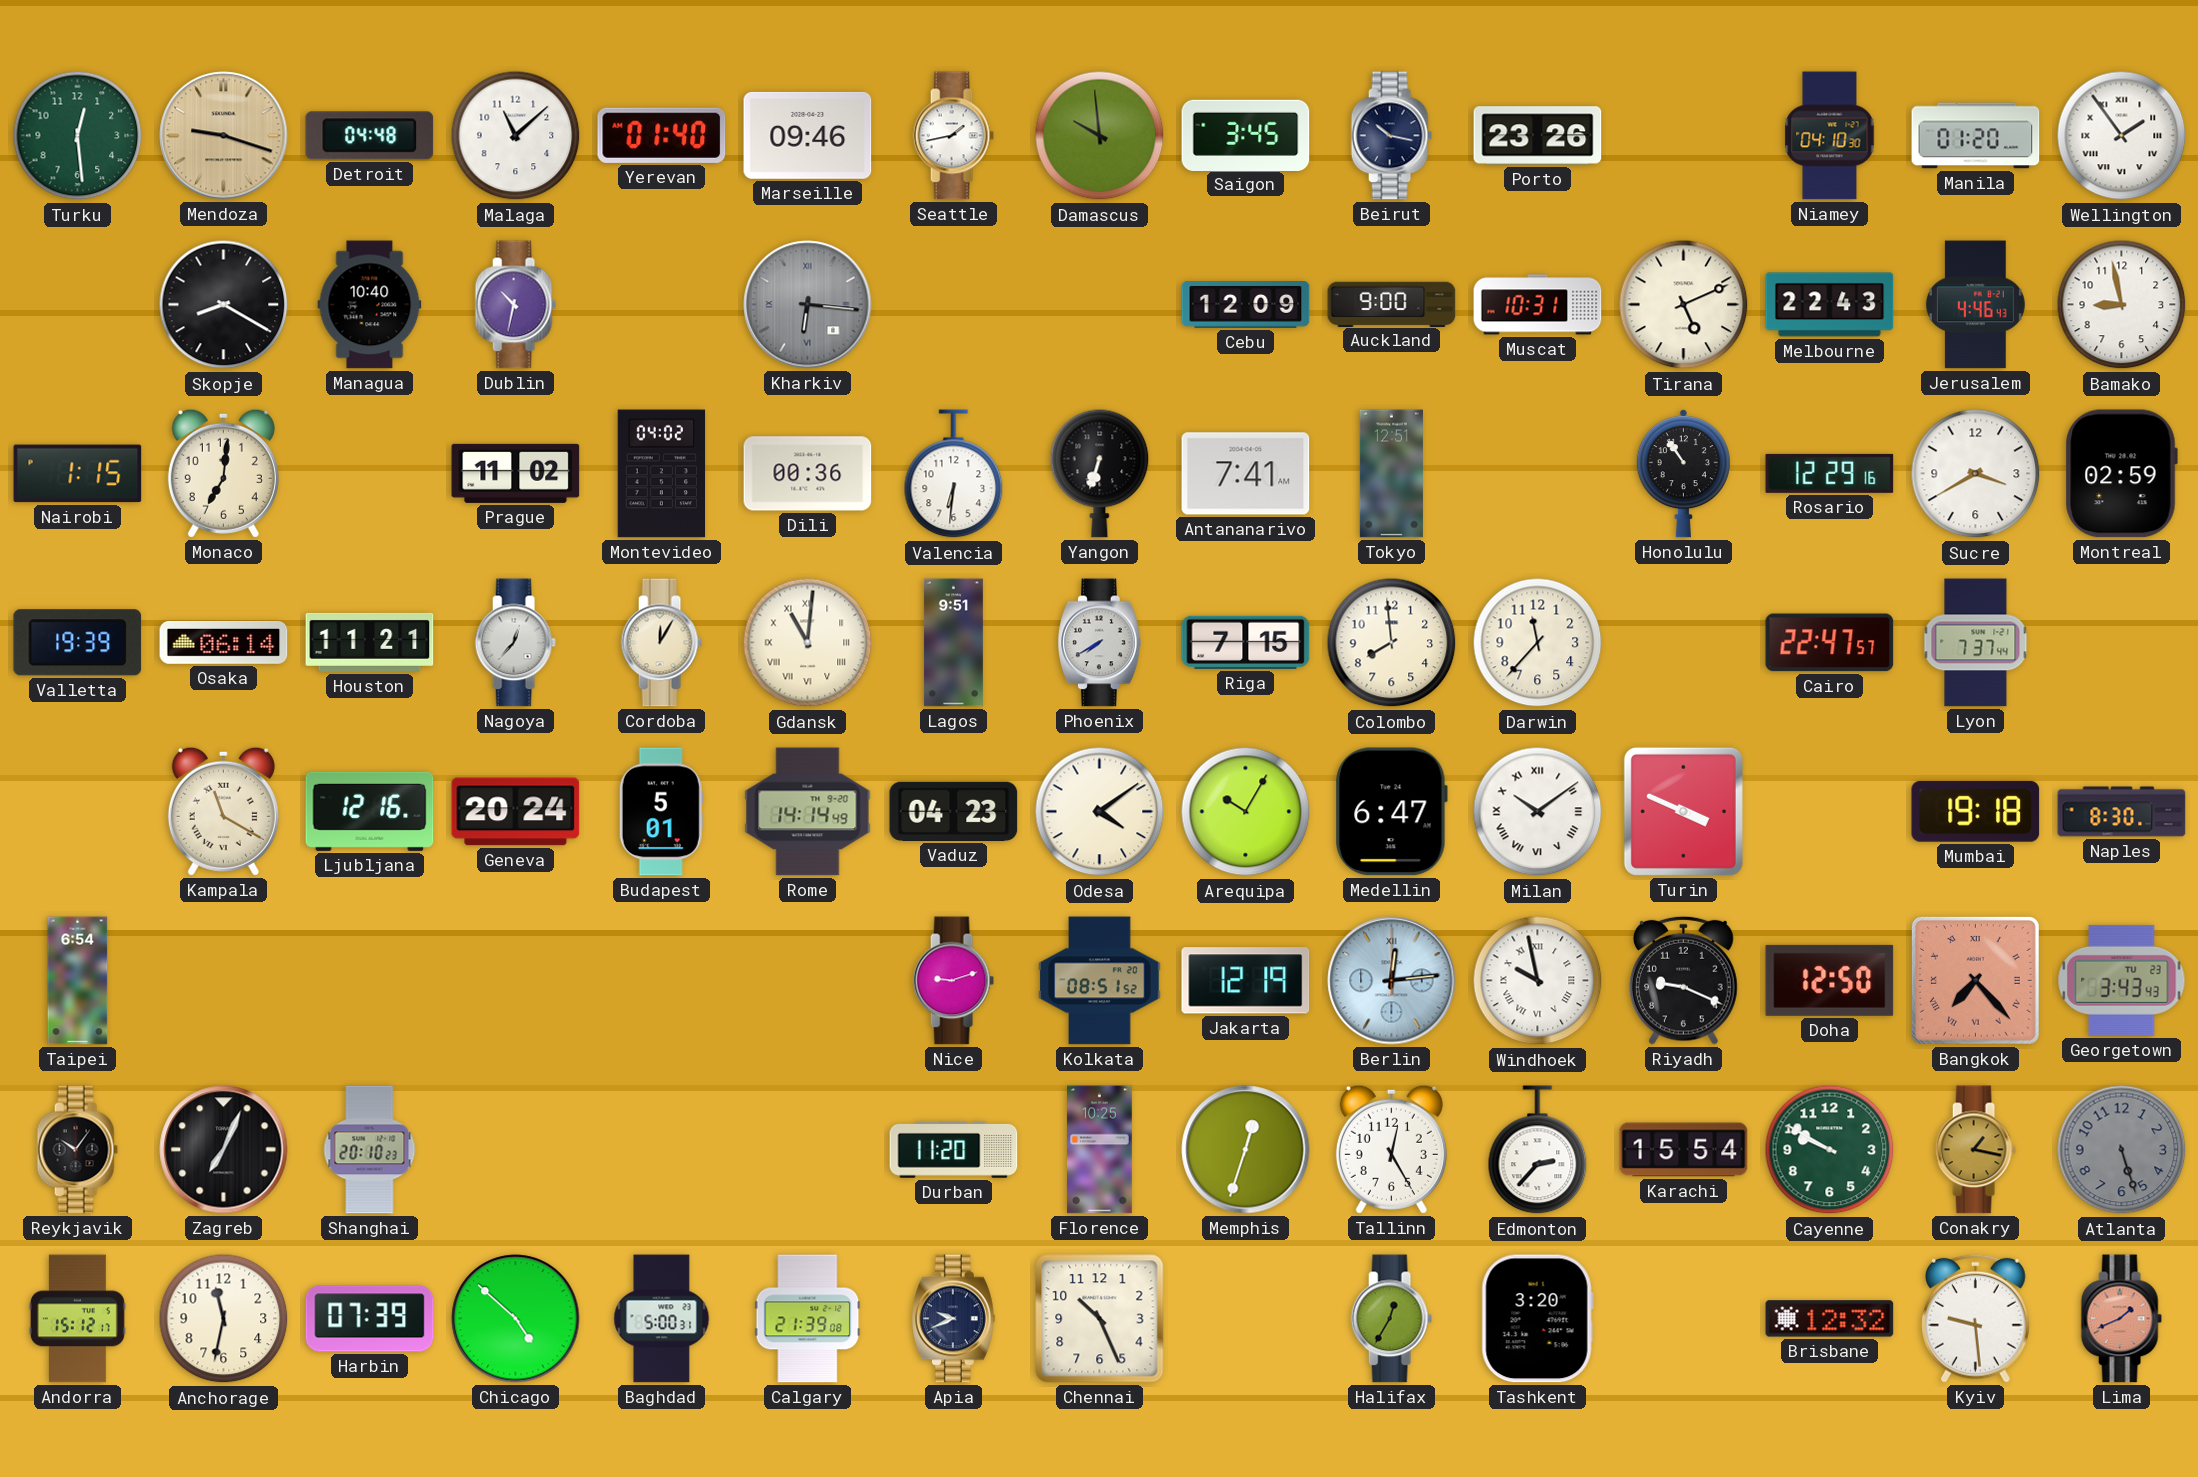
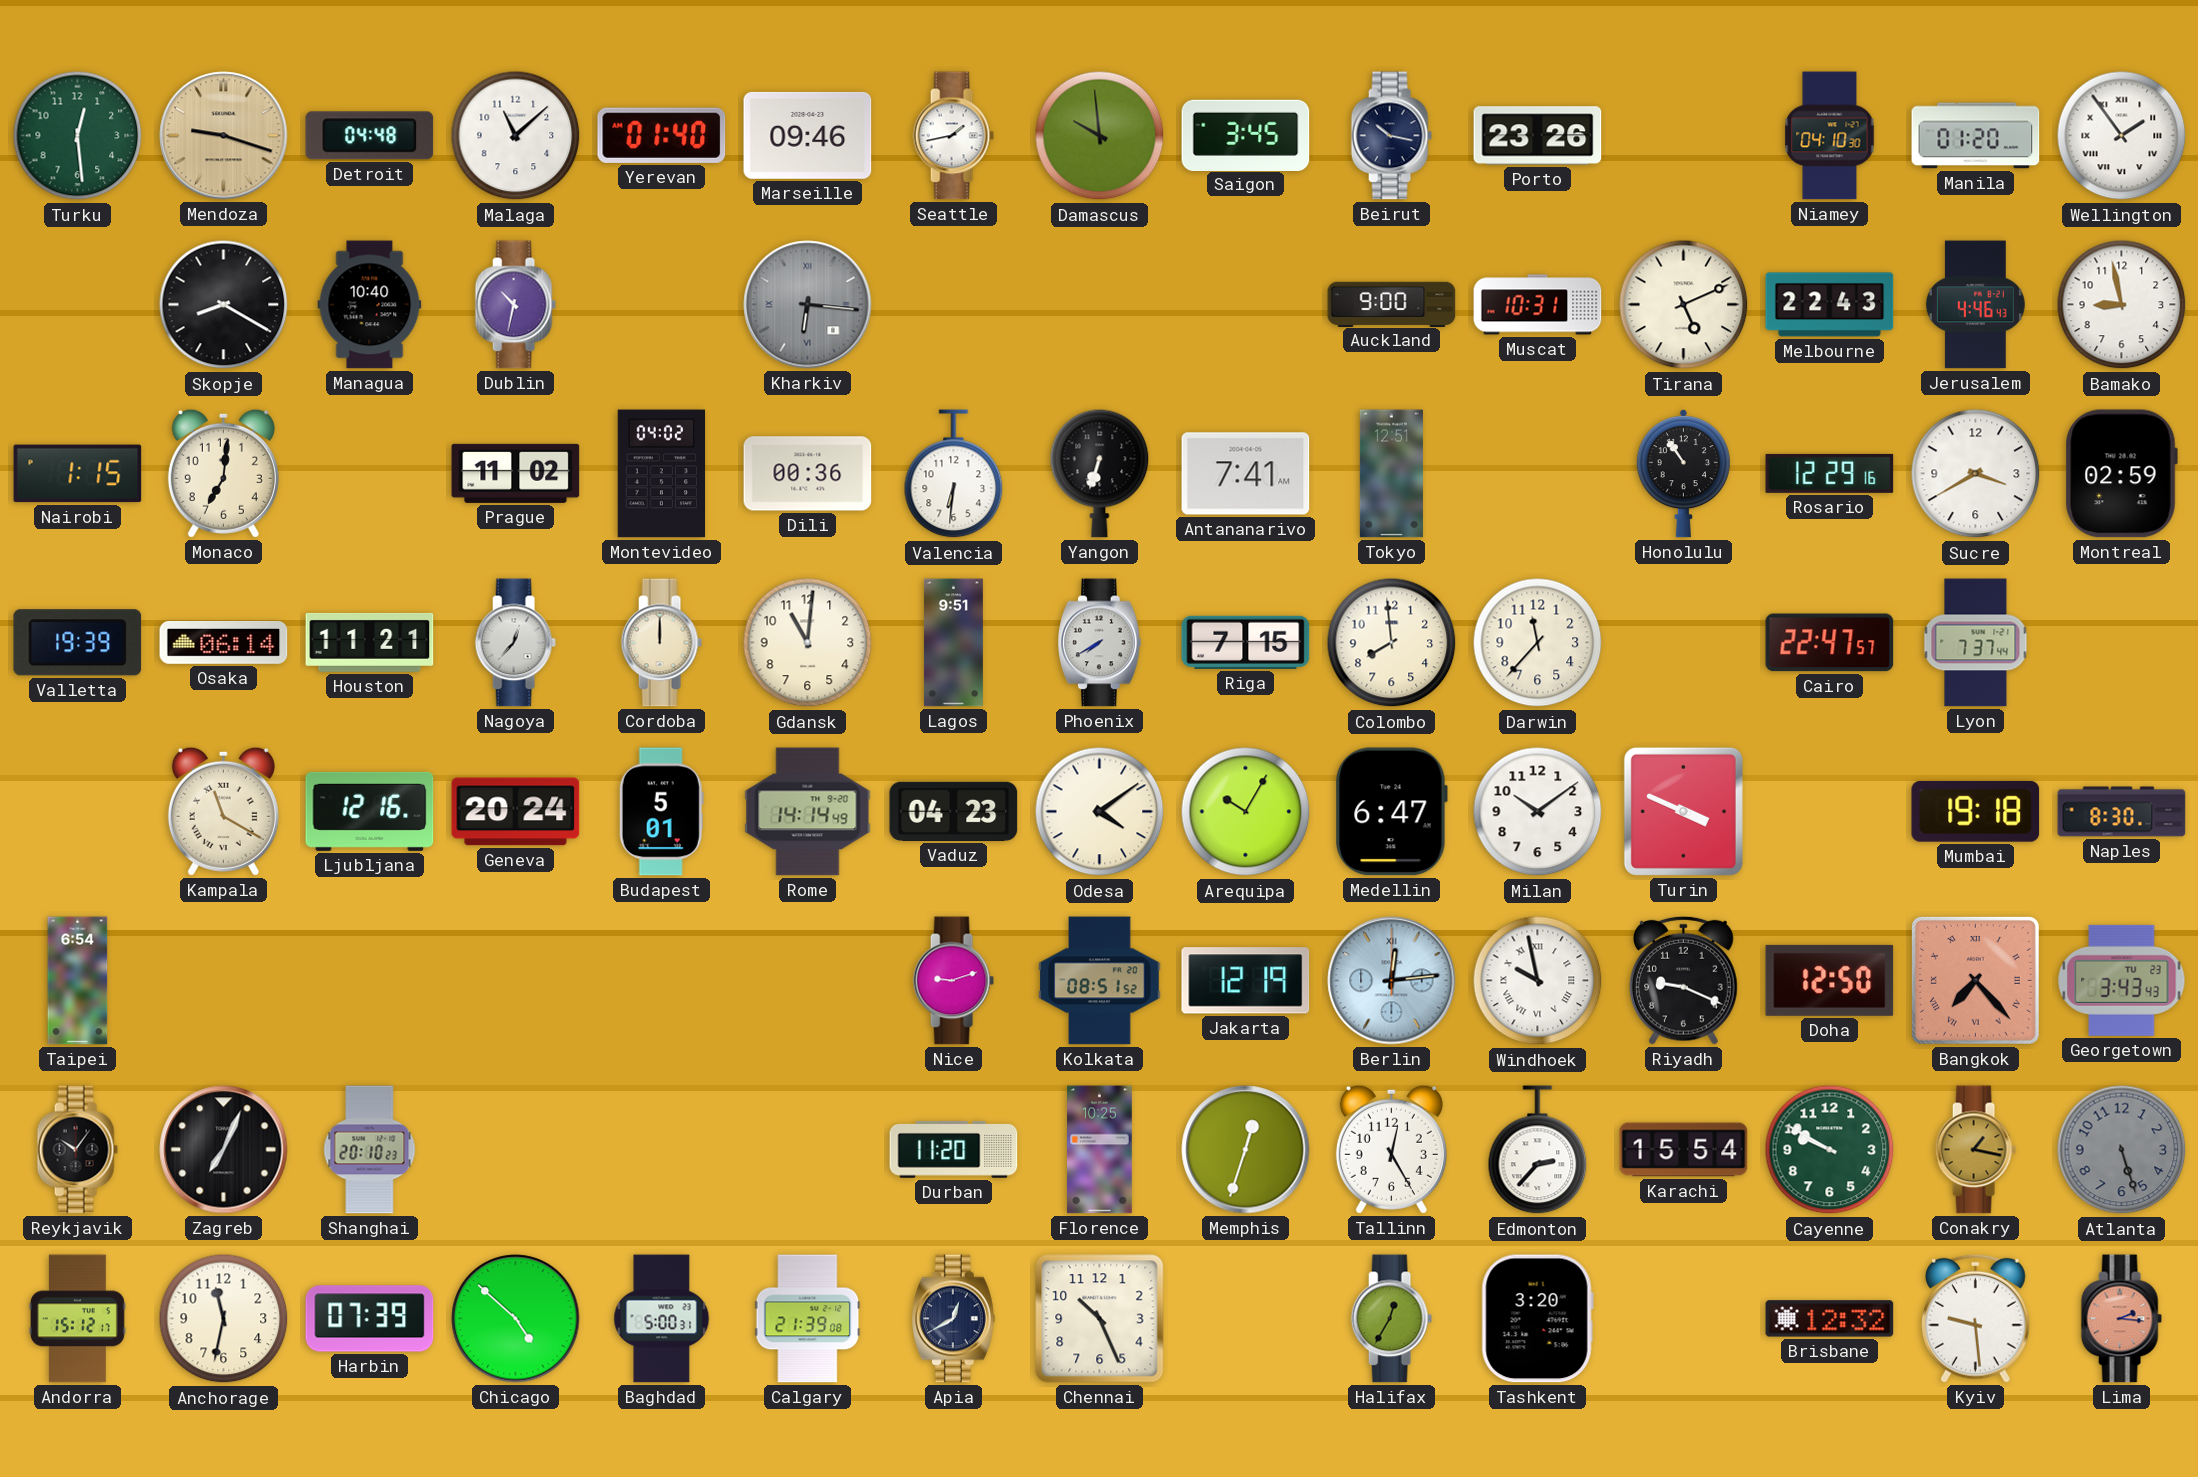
Cebu: 12:09 -> none
Cordoba: 12:05 -> 12:00
Gdansk numerals: Roman -> Arabic
Milan numerals: Roman -> Arabic
Apia: 9:41 -> 12:40
Lima: 1:41 -> 2:16
